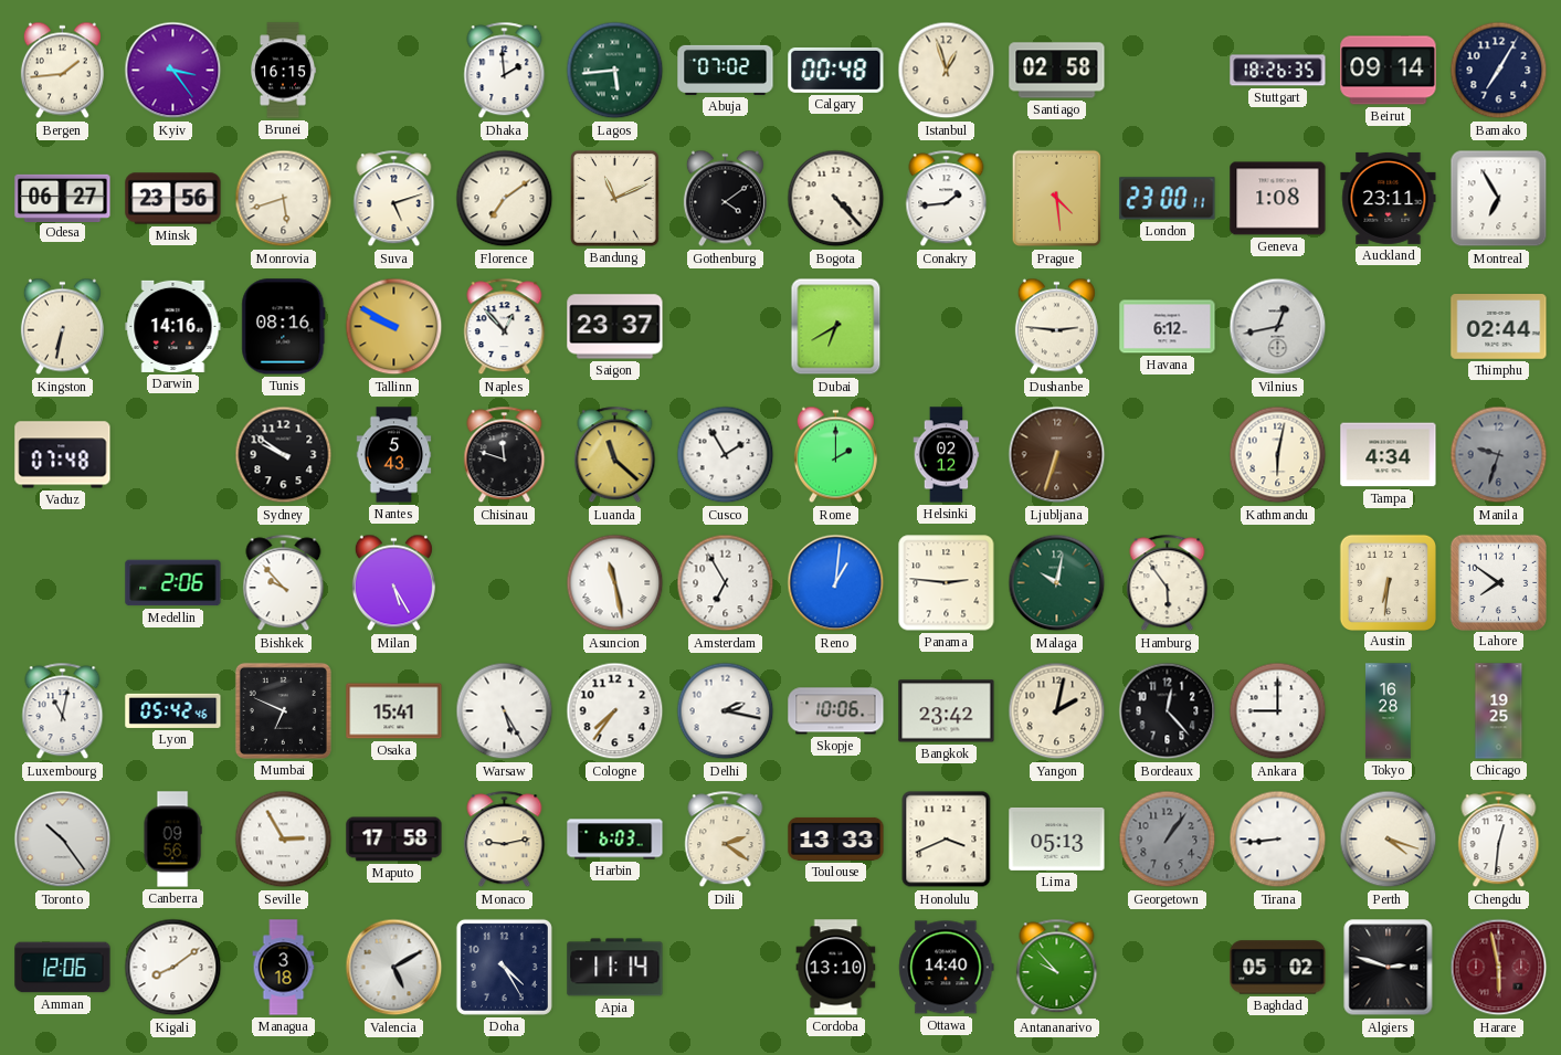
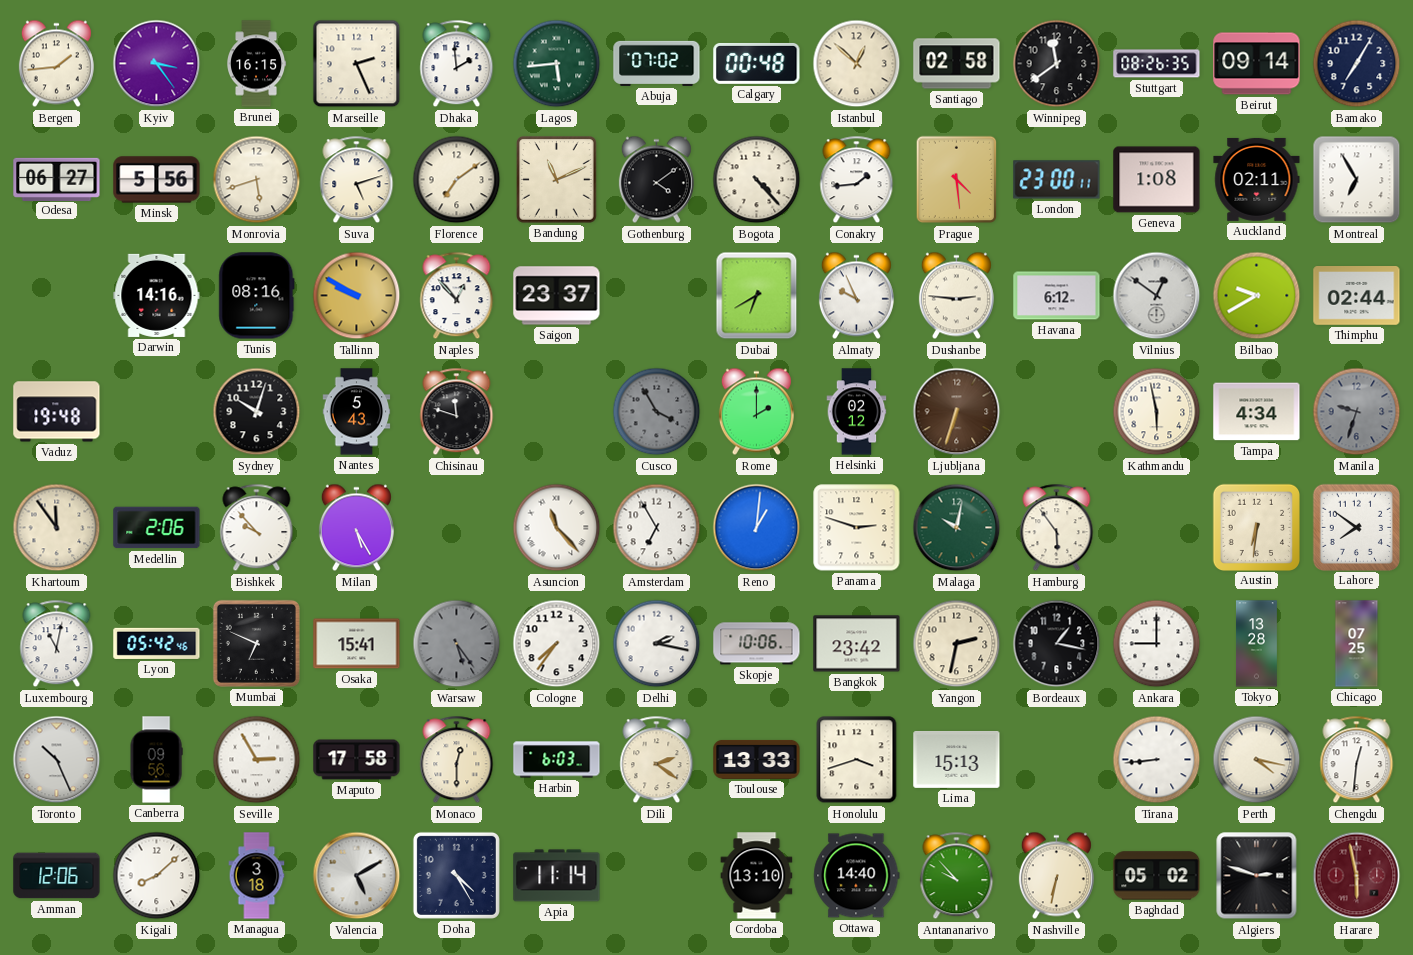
Marseille: none -> 2:26
Istanbul: 12:57 -> 12:52
Winnipeg: none -> 11:39
Stuttgart: 18:26 -> 08:26
Minsk: 23:56 -> 5:56
Auckland: 23:11 -> 02:11
Kingston: 6:32 -> none
Almaty: none -> 9:56
Vilnius: 12:43 -> 12:51
Bilbao: none -> 9:40
Vaduz: 07:48 -> 19:48
Sydney: 9:51 -> 10:03
Luanda: 11:22 -> none
Cusco: 1:55 -> 3:55
Cusco dial: white -> grey
Kathmandu: 6:02 -> 5:58
Khartoum: none -> 11:54
Asuncion: 11:28 -> 11:23
Panama: 2:46 -> 2:48
Warsaw: 5:25 -> 5:24
Warsaw dial: white -> grey
Yangon: 2:02 -> 2:32
Bordeaux: 12:23 -> 1:17
Tokyo: 16:28 -> 13:28
Chicago: 19:25 -> 07:25
Toronto: 10:24 -> 10:26
Monaco: 9:13 -> 12:30
Honolulu: 3:41 -> 3:42
Lima: 05:13 -> 15:13
Georgetown: 1:06 -> none
Perth: 4:18 -> 4:17
Kigali: 8:09 -> 8:08
Nashville: none -> 6:32
